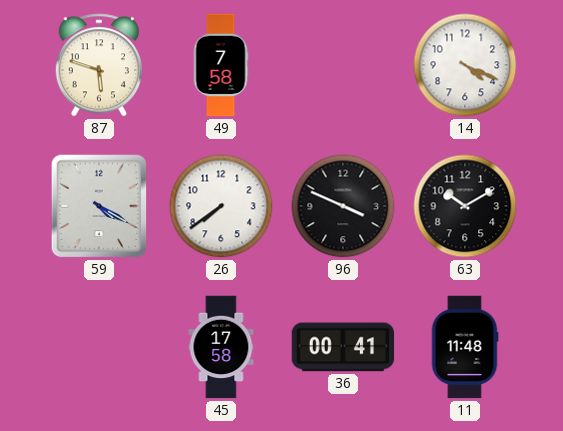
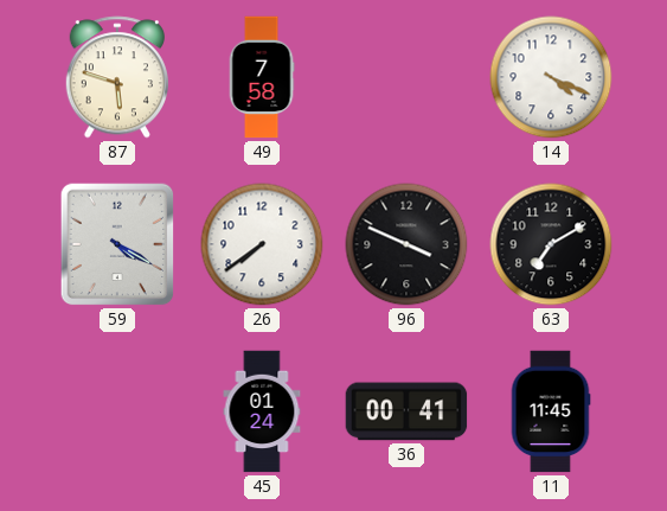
63: 10:10 -> 7:10
45: 17:58 -> 01:24
11: 11:48 -> 11:45
